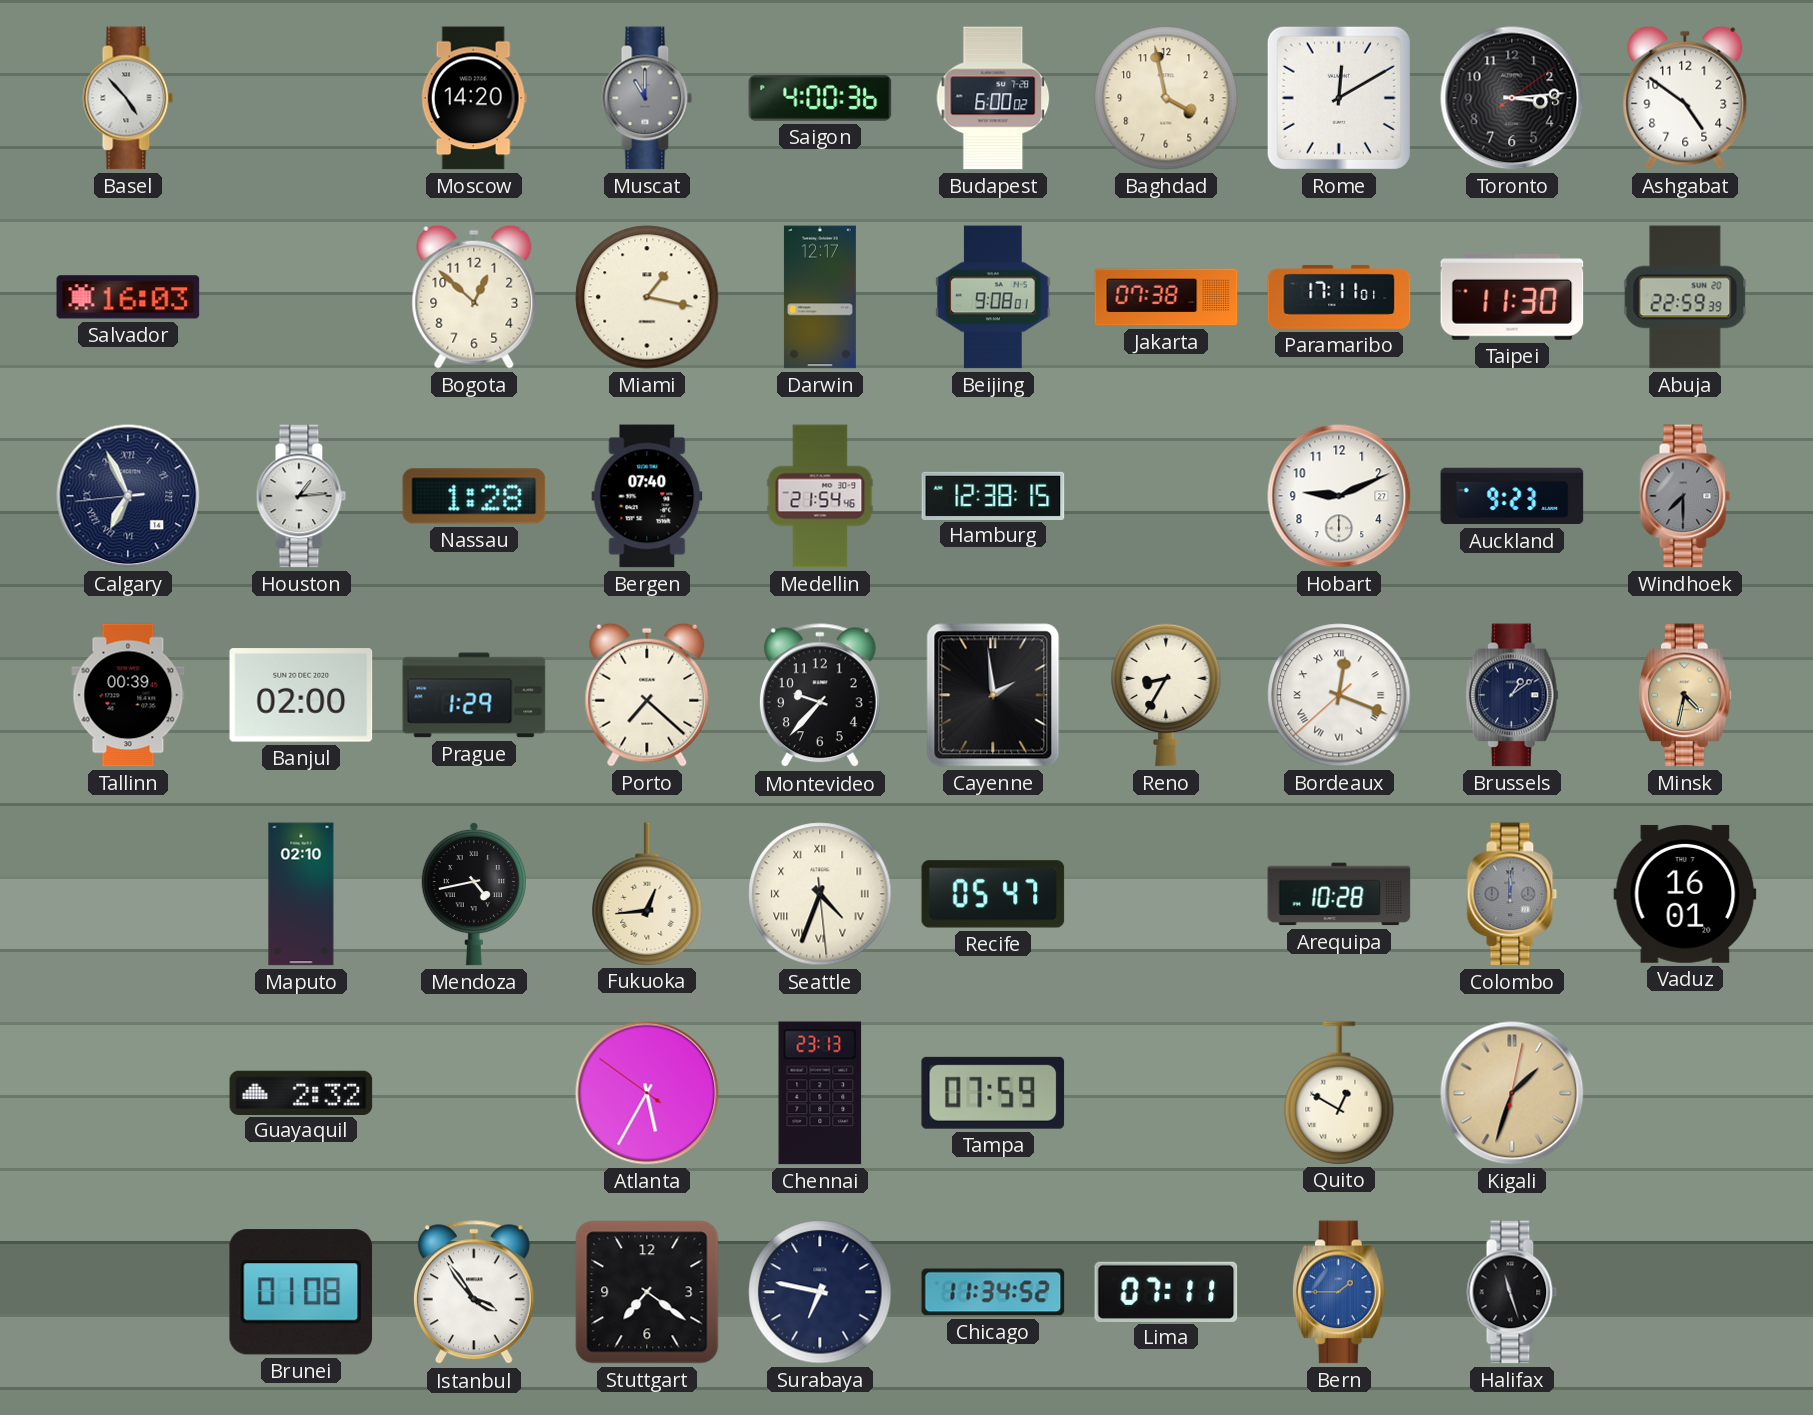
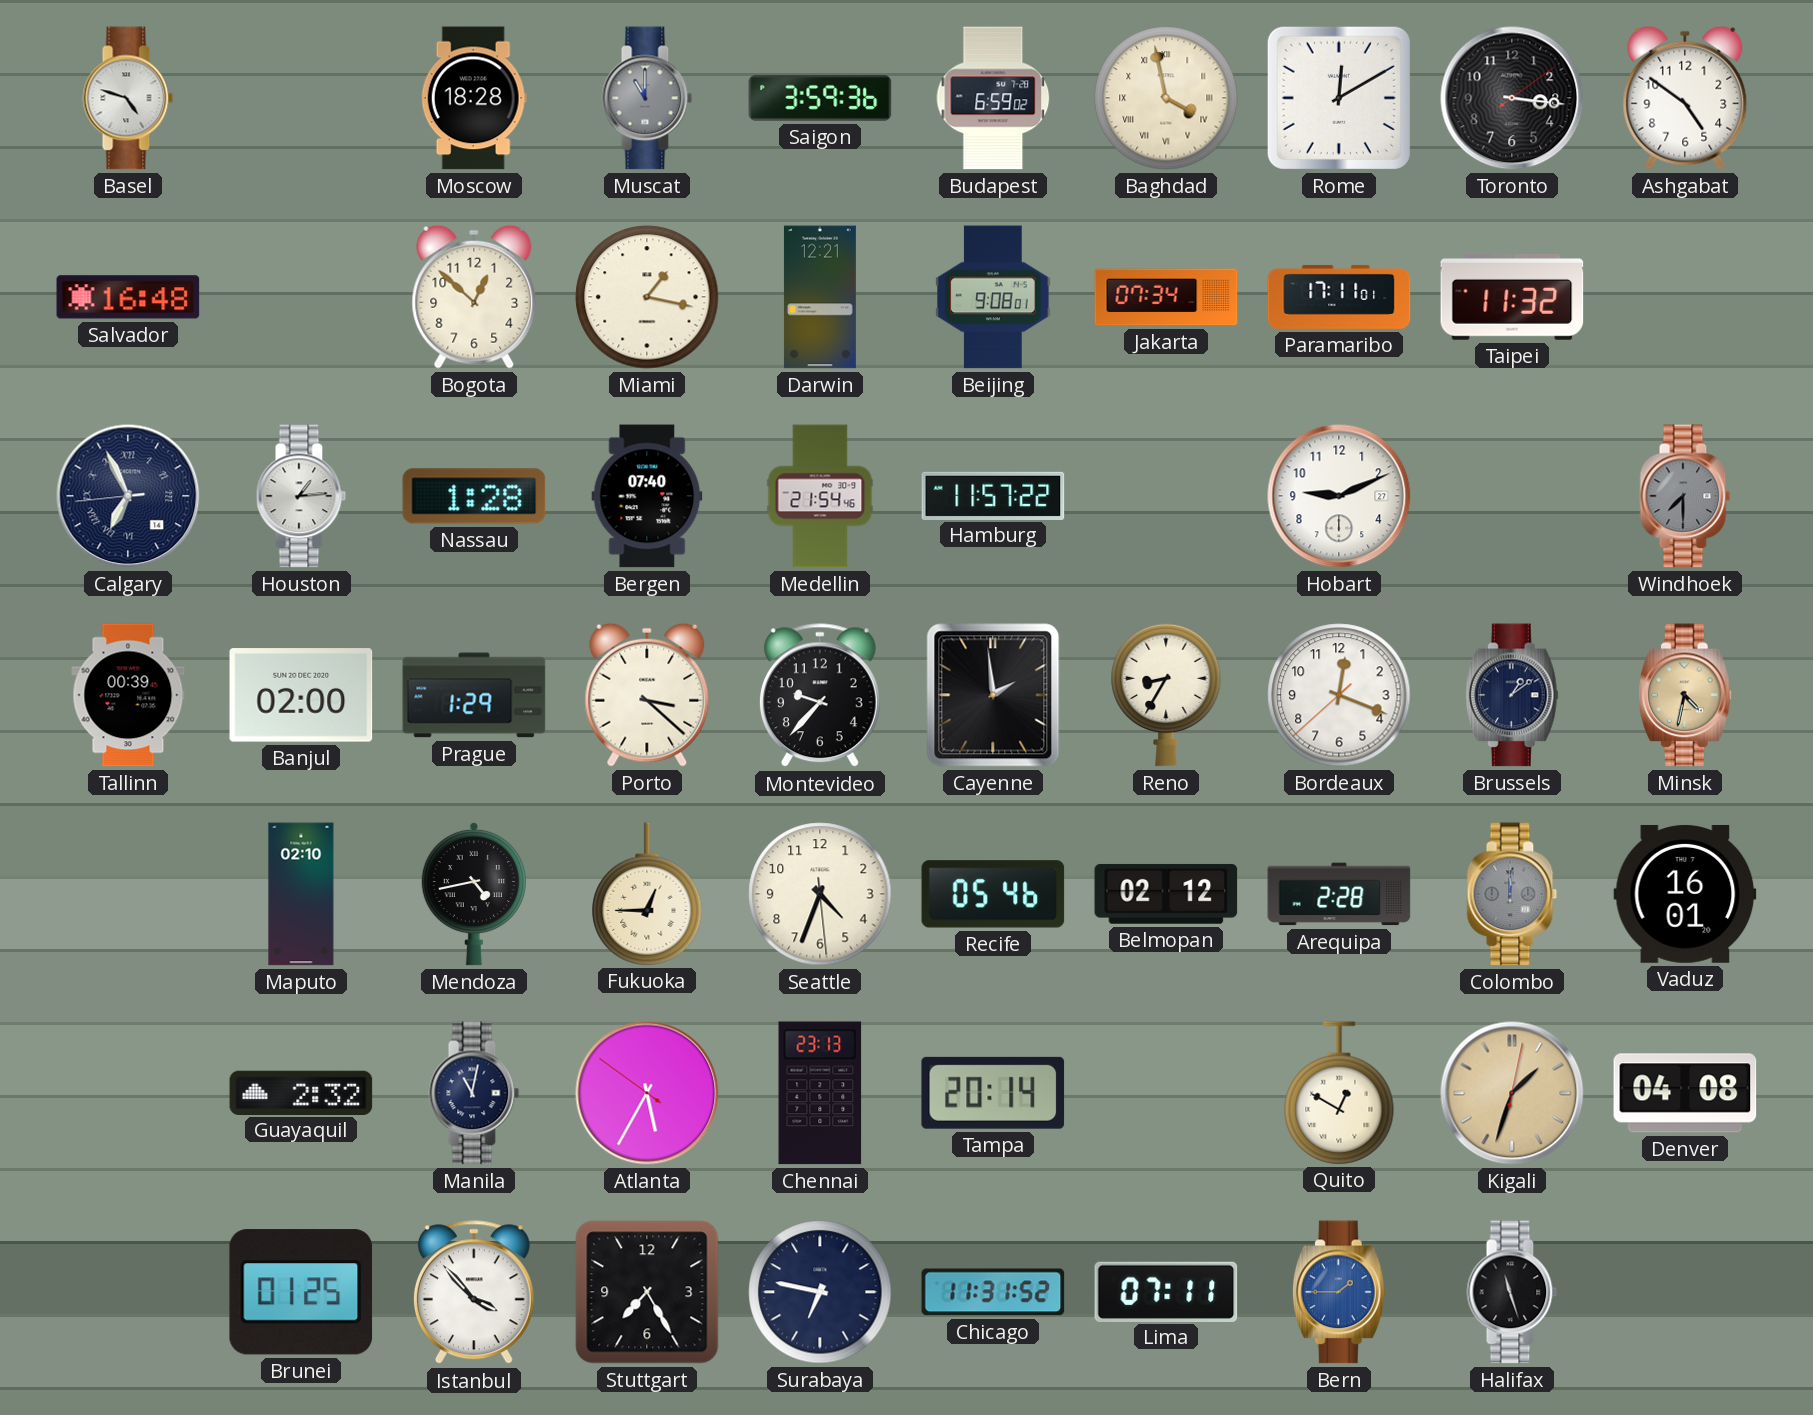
Basel: 4:53 -> 4:48
Moscow: 14:20 -> 18:28
Saigon: 4:00 -> 3:59
Budapest: 6:00 -> 6:59
Baghdad numerals: Arabic -> Roman
Toronto: 3:14 -> 3:16
Salvador: 16:03 -> 16:48
Darwin: 12:17 -> 12:21
Jakarta: 07:38 -> 07:34
Taipei: 11:30 -> 11:32
Abuja: 22:59 -> none
Hamburg: 12:38 -> 11:57
Auckland: 9:23 -> none
Porto: 7:22 -> 3:22
Bordeaux numerals: Roman -> Arabic
Fukuoka: 12:44 -> 12:45
Seattle numerals: Roman -> Arabic
Recife: 05:47 -> 05:46
Belmopan: none -> 02:12
Arequipa: 10:28 -> 2:28
Manila: none -> 11:02
Tampa: 07:59 -> 20:14
Denver: none -> 04:08
Brunei: 01:08 -> 01:25
Istanbul: 3:54 -> 3:53
Stuttgart: 7:21 -> 7:25
Chicago: 11:34 -> 11:31
